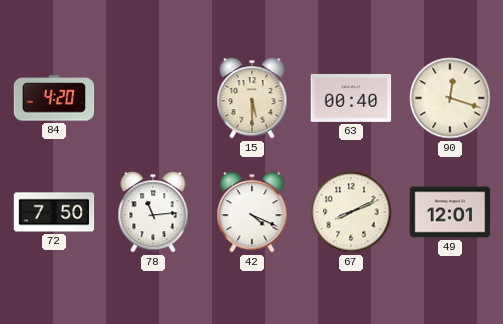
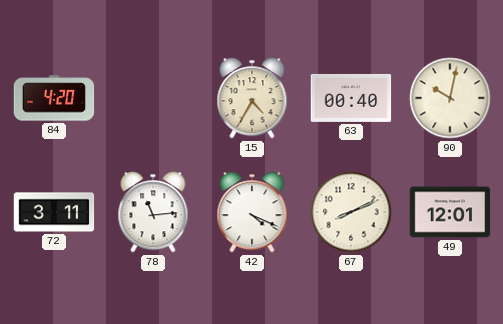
15: 5:30 -> 4:35
90: 12:18 -> 10:02
72: 7:50 -> 3:11
